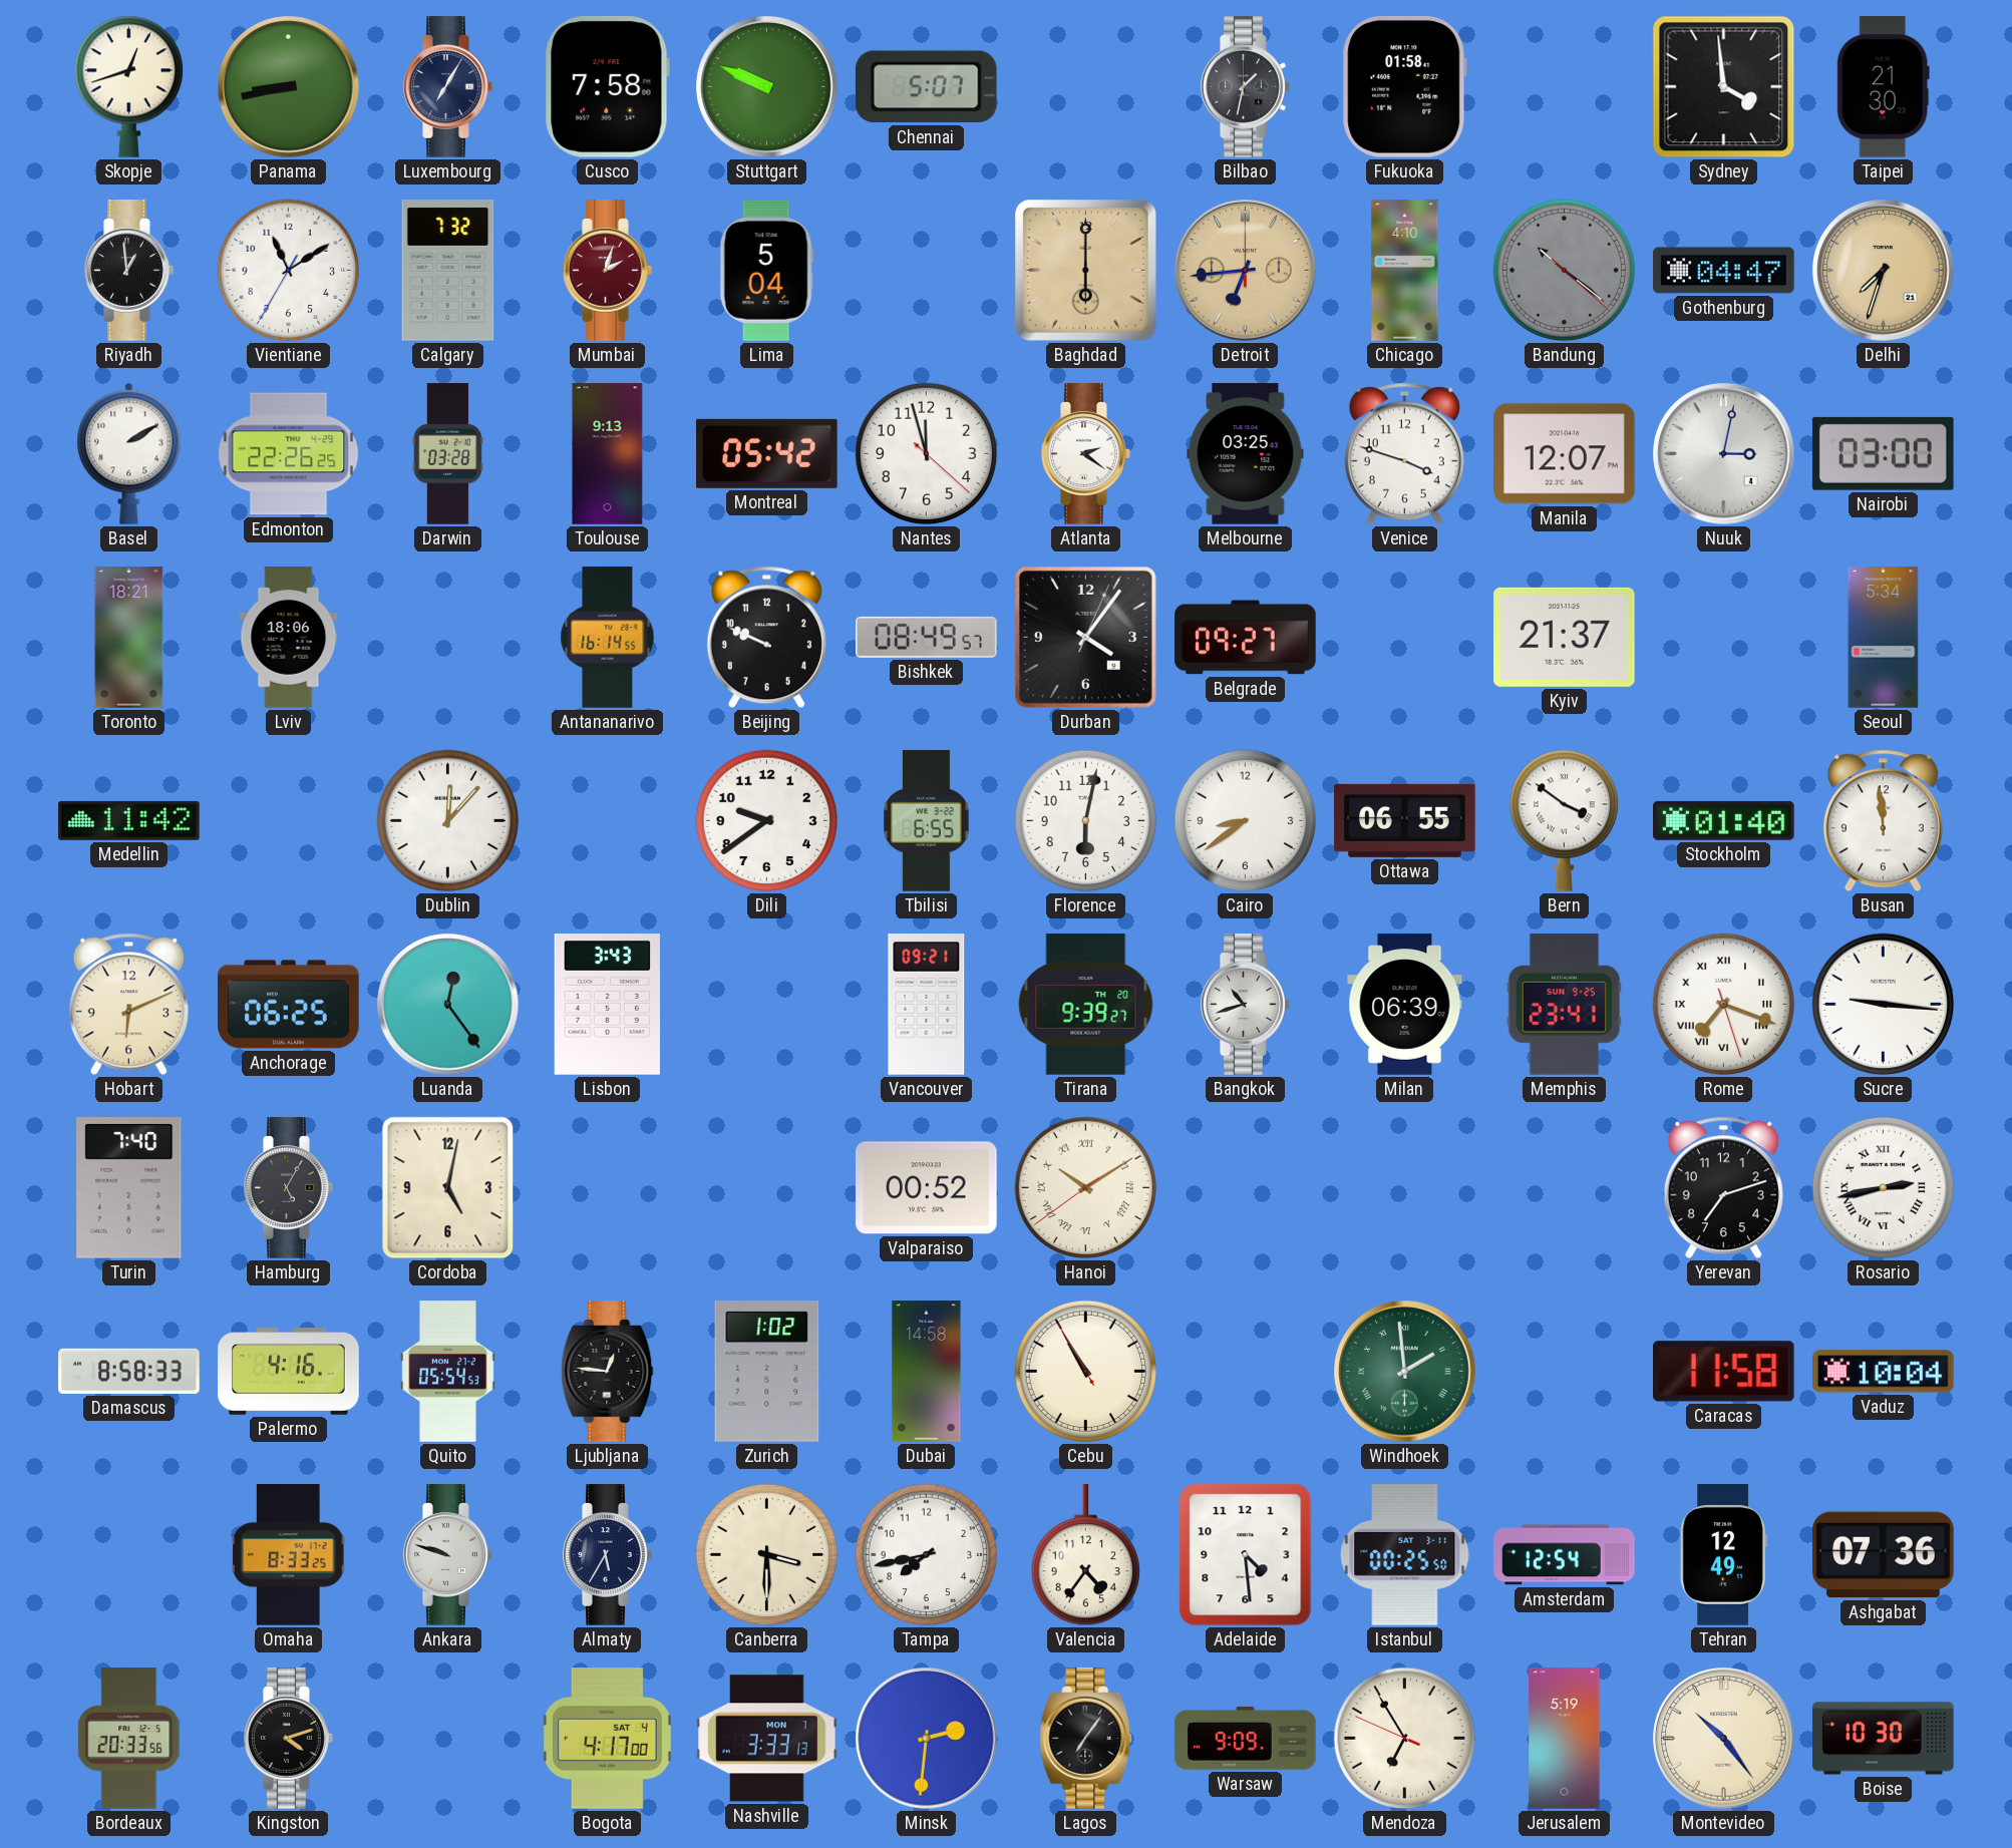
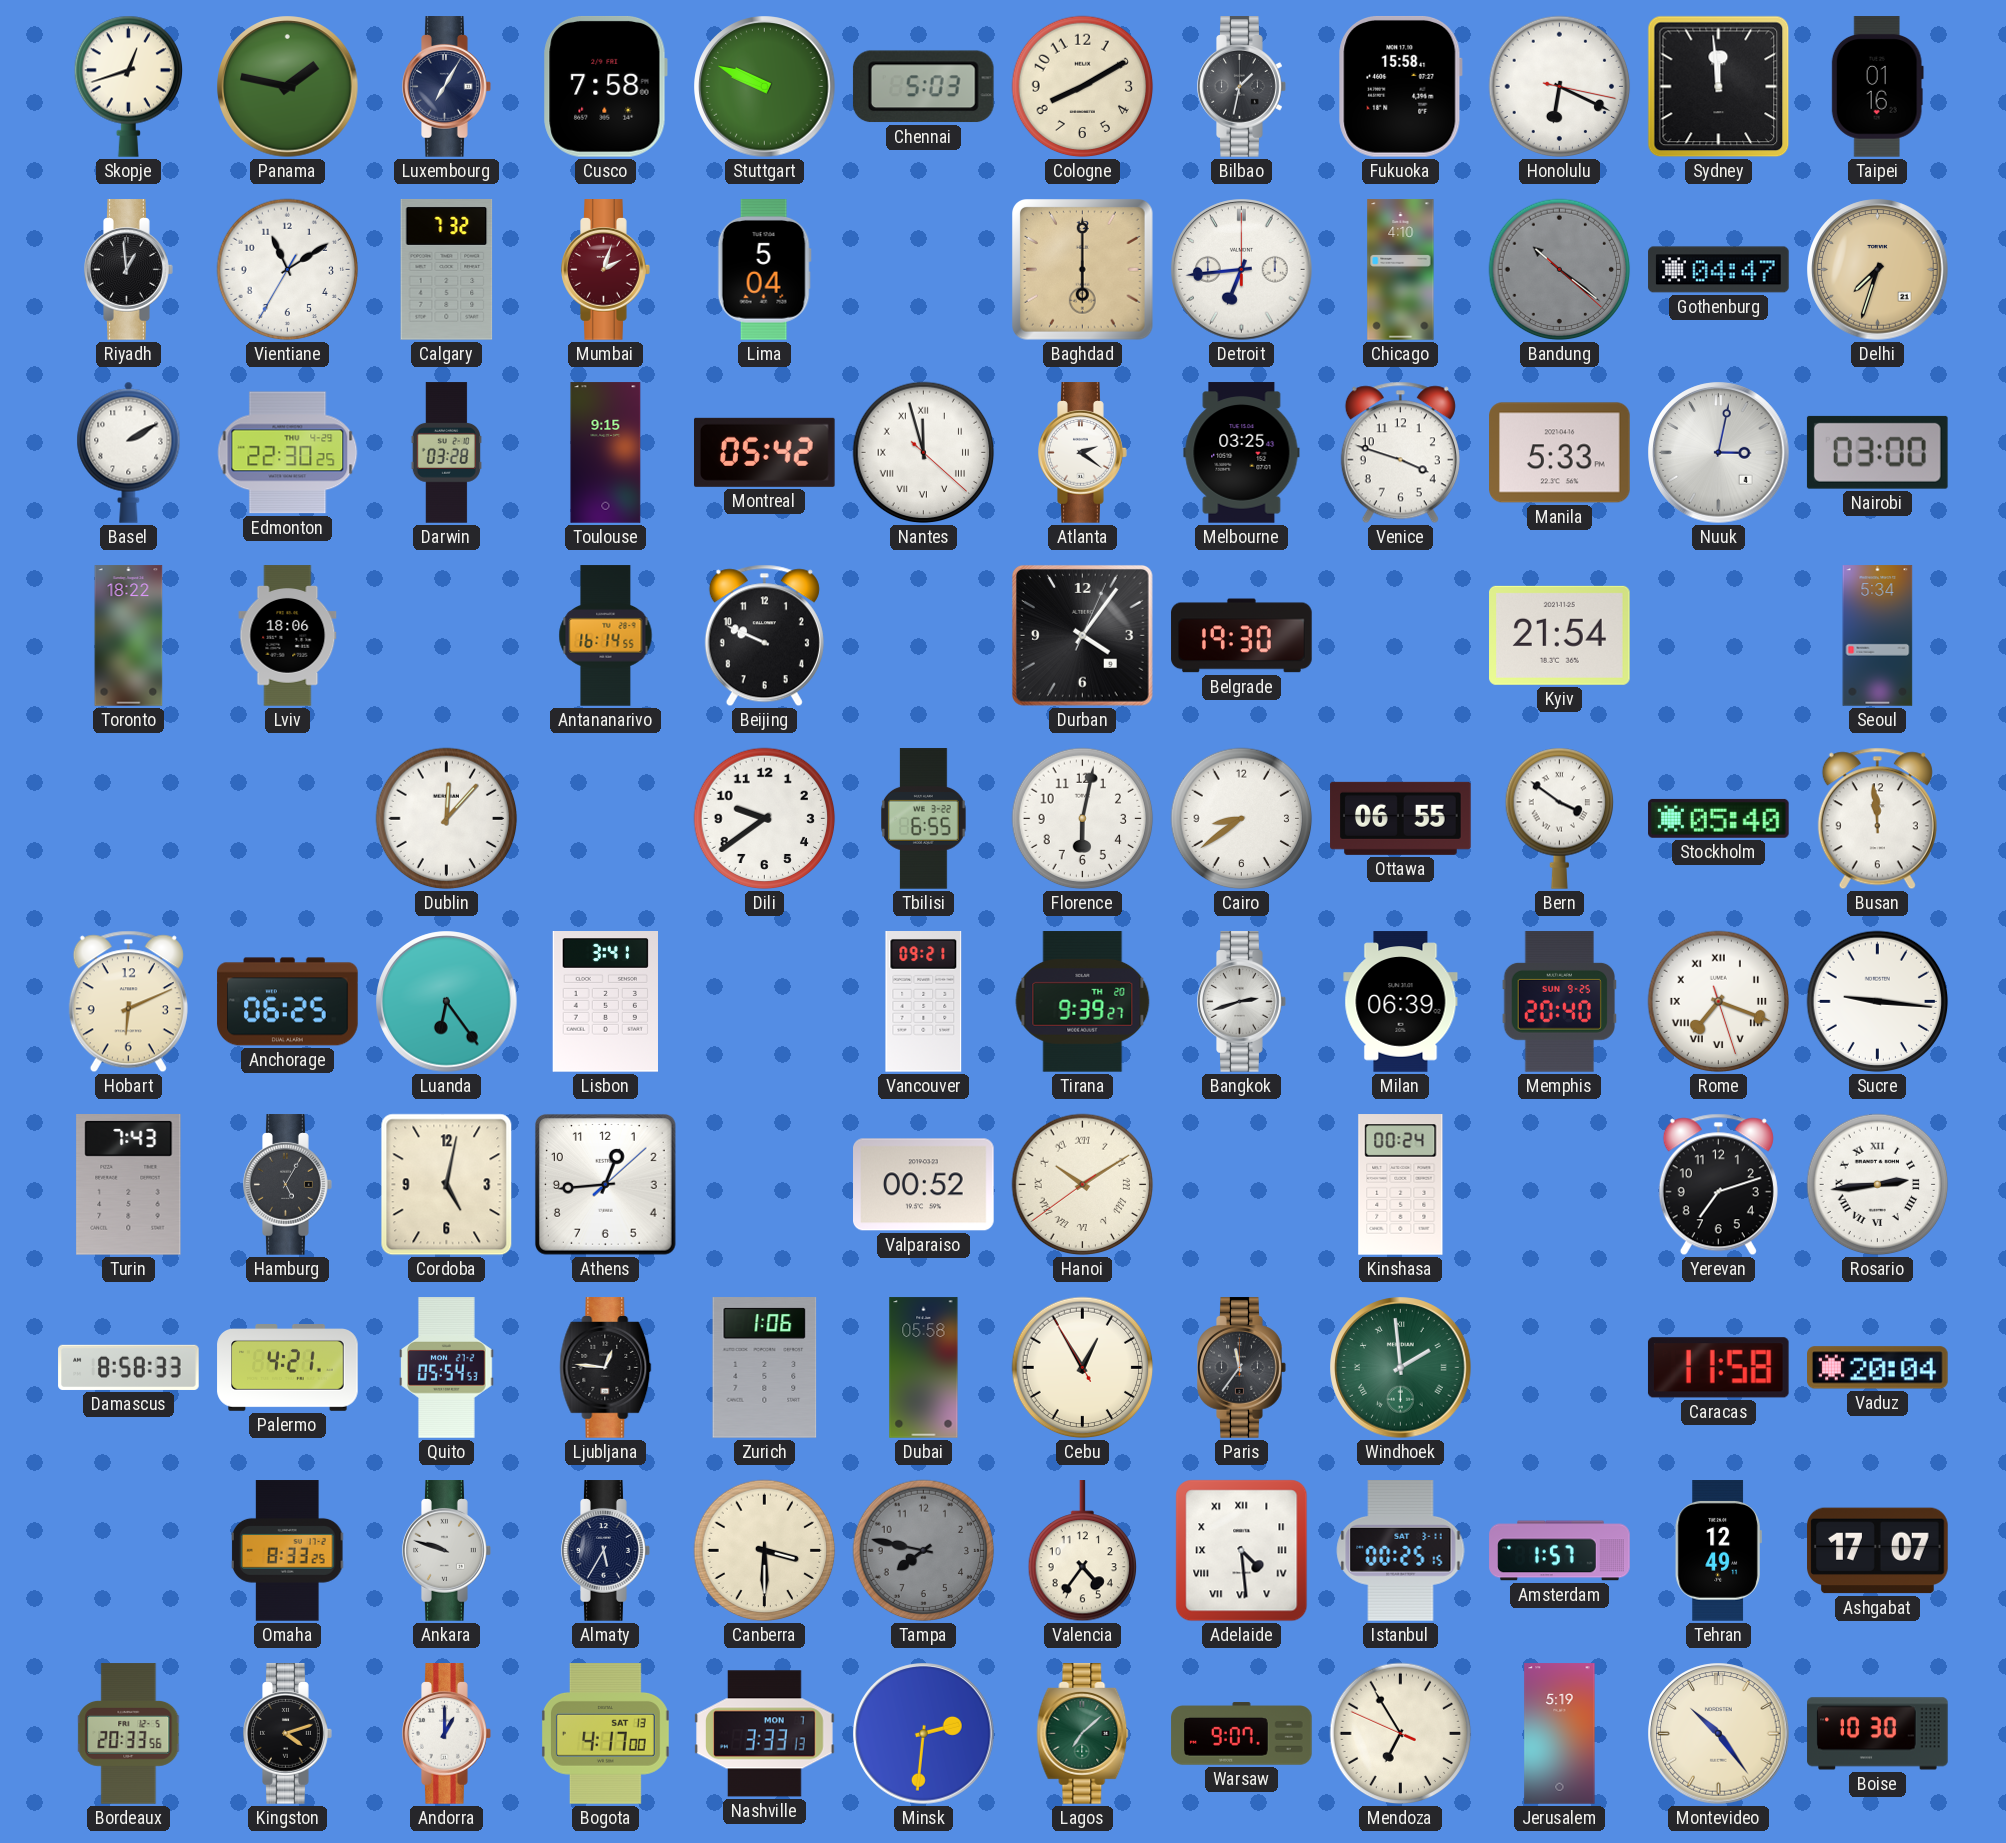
Panama: 8:43 -> 1:47
Chennai: 5:07 -> 5:03
Cologne: none -> 8:10
Fukuoka: 01:58 -> 15:58
Honolulu: none -> 6:19
Sydney: 3:59 -> 11:59
Taipei: 21:30 -> 01:16
Detroit dial: champagne -> white
Edmonton: 22:26 -> 22:30
Toulouse: 9:13 -> 9:15
Nantes numerals: Arabic -> Roman
Manila: 12:07 -> 5:33
Toronto: 18:21 -> 18:22
Bishkek: 08:49 -> none
Belgrade: 09:27 -> 19:30
Kyiv: 21:37 -> 21:54
Medellin: 11:42 -> none
Stockholm: 01:40 -> 05:40
Luanda: 12:24 -> 6:24
Lisbon: 3:43 -> 3:41
Bangkok: 10:42 -> 2:42
Memphis: 23:41 -> 20:40
Turin: 7:40 -> 7:43
Athens: none -> 12:44
Kinshasa: none -> 00:24
Rosario: 2:43 -> 2:44
Palermo: 4:16 -> 4:21
Zurich: 1:02 -> 1:06
Dubai: 14:58 -> 05:58
Cebu: 10:54 -> 12:54
Paris: none -> 11:36
Vaduz: 10:04 -> 20:04
Tampa: 7:43 -> 7:47
Tampa dial: white -> grey
Adelaide numerals: Arabic -> Roman
Istanbul: 00:25:50 -> 00:25:15
Amsterdam: 12:54 -> 1:57
Ashgabat: 07:36 -> 17:07
Andorra: none -> 1:00
Bogota date: SAT 4 -> SAT 13
Lagos: 7:06 -> 7:08
Lagos dial: black -> green
Warsaw: 9:09 -> 9:07
